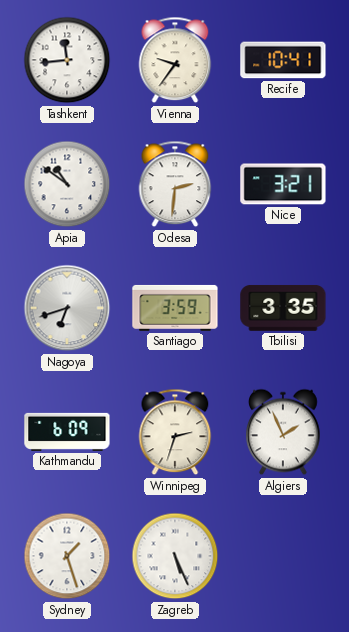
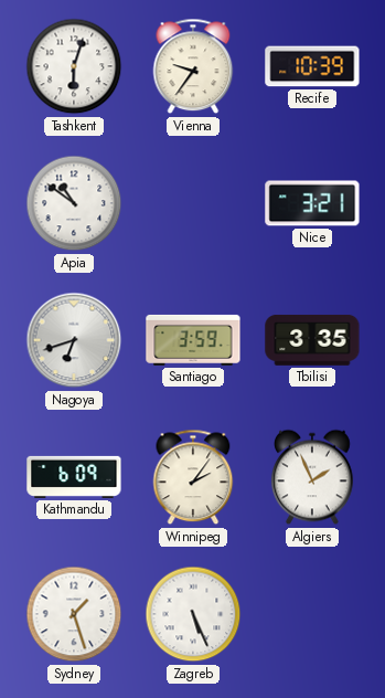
Tashkent: 11:44 -> 6:03
Recife: 10:41 -> 10:39
Odesa: 2:31 -> none
Winnipeg: 2:33 -> 2:06
